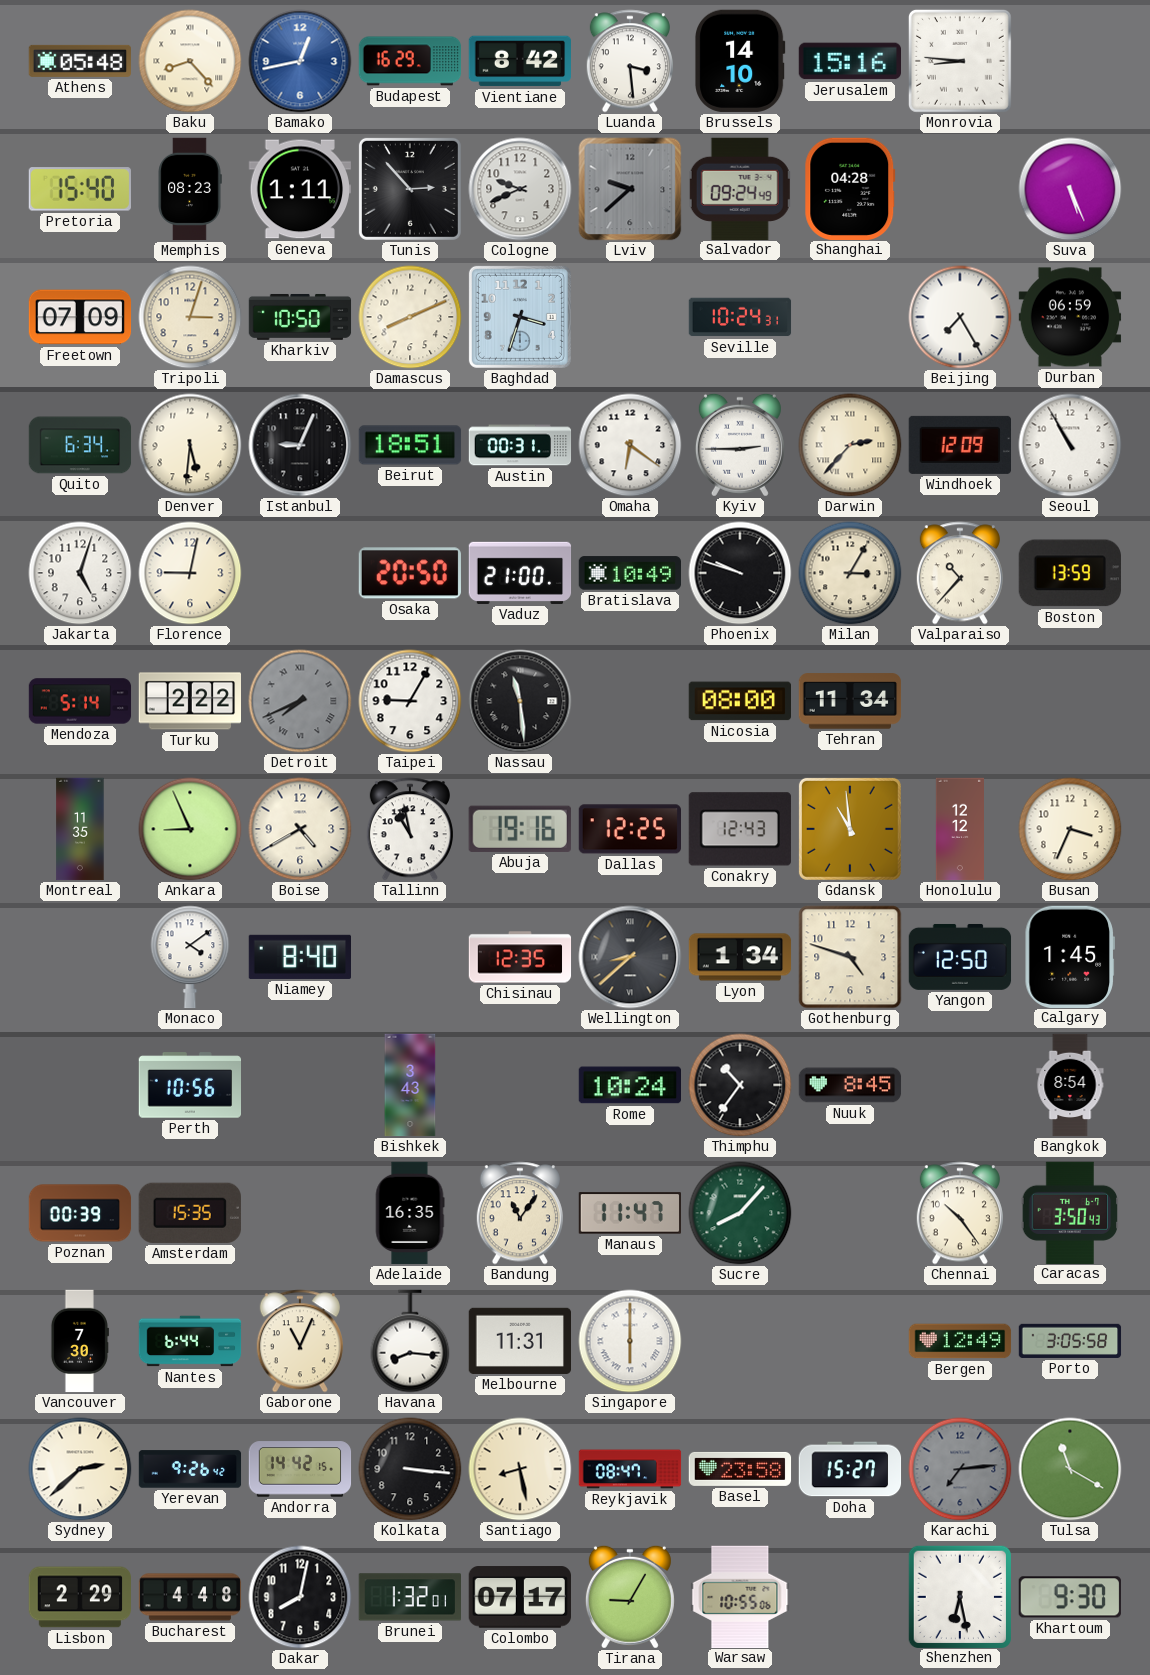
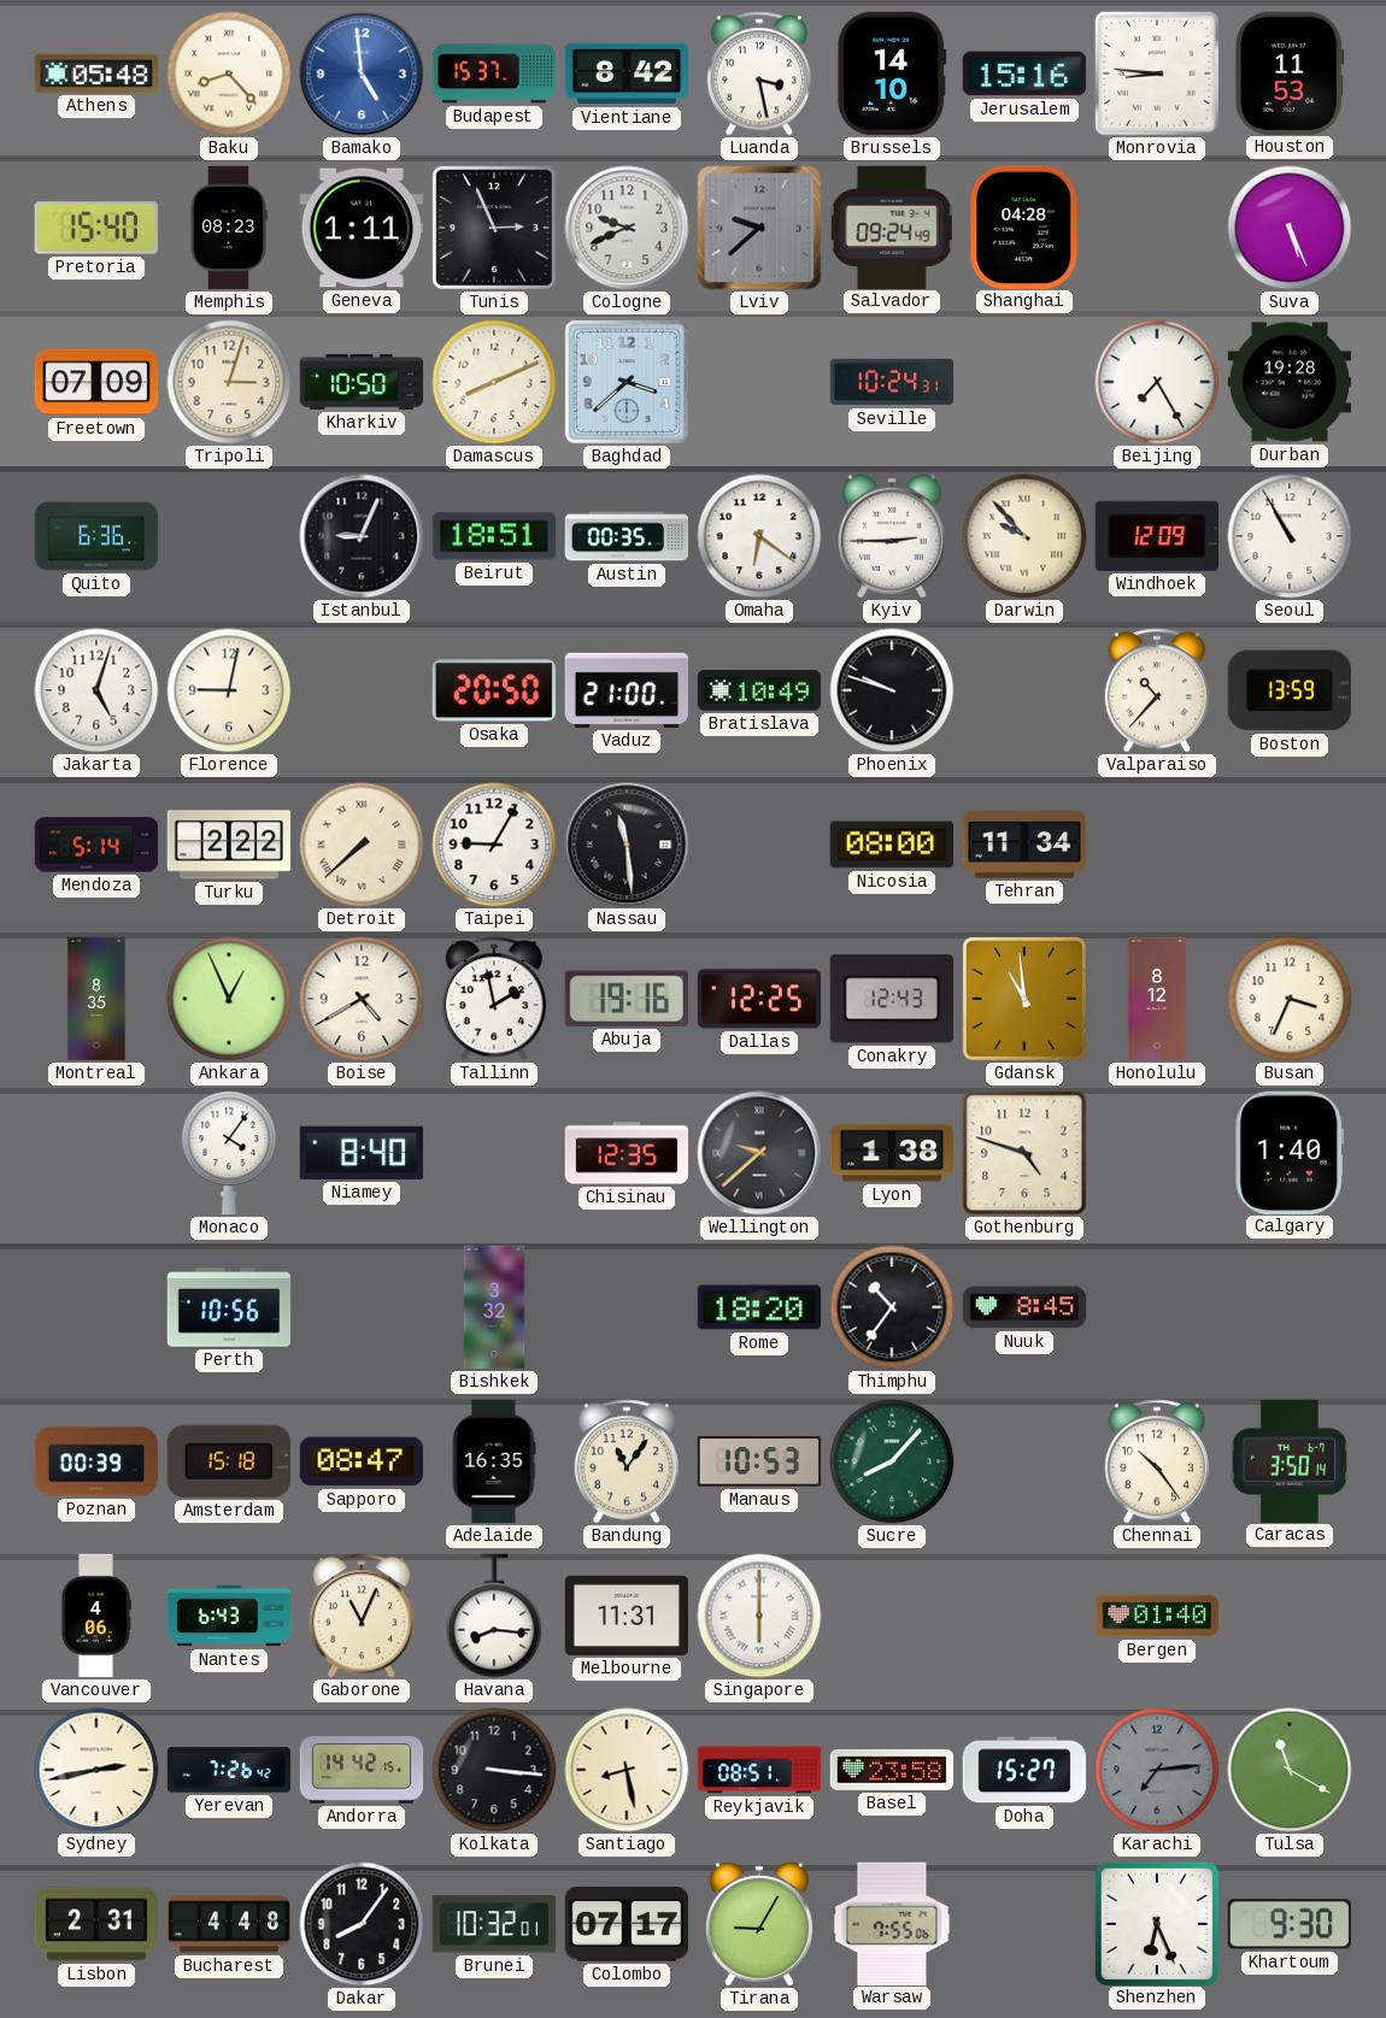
Bamako: 12:43 -> 4:59
Budapest: 16:29 -> 15:37
Luanda: 3:29 -> 3:28
Houston: none -> 11:53
Tunis: 2:53 -> 2:56
Baghdad: 3:33 -> 3:38
Durban: 06:59 -> 19:28
Quito: 6:34 -> 6:36
Denver: 5:31 -> none
Austin: 00:31 -> 00:35
Darwin: 2:37 -> 9:53
Milan: 3:05 -> none
Detroit: 7:41 -> 7:38
Detroit dial: grey -> cream
Montreal: 11:35 -> 8:35
Ankara: 8:56 -> 12:56
Tallinn: 10:58 -> 1:58
Honolulu: 12:12 -> 8:12
Monaco: 4:09 -> 4:06
Wellington: 8:38 -> 9:38
Lyon: 1:34 -> 1:38
Yangon: 12:50 -> none
Calgary: 1:45 -> 1:40
Bishkek: 3:43 -> 3:32
Rome: 10:24 -> 18:20
Bangkok: 8:54 -> none
Amsterdam: 15:35 -> 15:18
Sapporo: none -> 08:47
Manaus: 11:47 -> 10:53
Caracas: 3:50:43 -> 3:50:14
Vancouver: 7:30 -> 4:06
Nantes: 6:44 -> 6:43
Bergen: 12:49 -> 01:40
Porto: 3:05 -> none
Sydney: 2:38 -> 2:43
Yerevan: 9:26 -> 7:26
Reykjavik: 08:47 -> 08:51
Lisbon: 2:29 -> 2:31
Dakar: 8:02 -> 8:06
Brunei: 1:32 -> 10:32
Warsaw: 10:55 -> 7:55
Shenzhen: 6:28 -> 6:26
